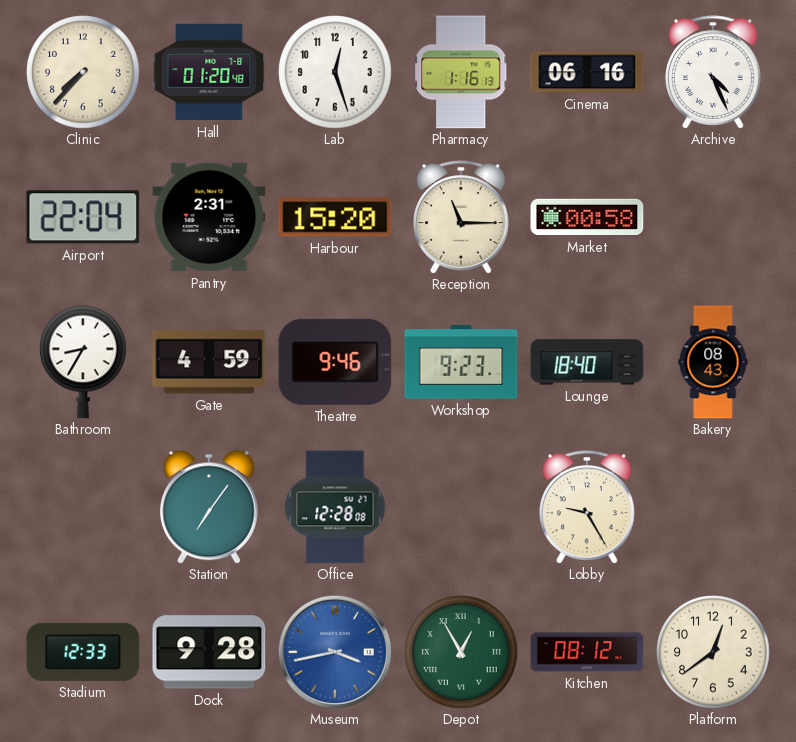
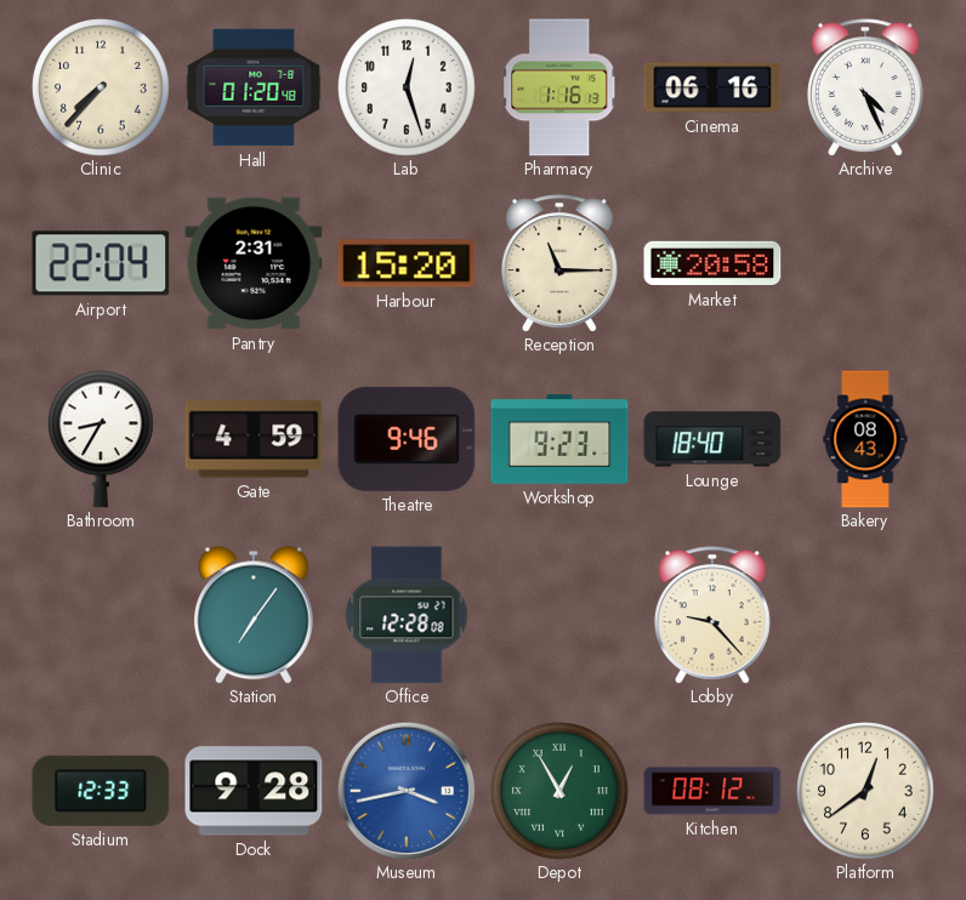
Market: 00:58 -> 20:58
Lobby: 9:25 -> 9:23
